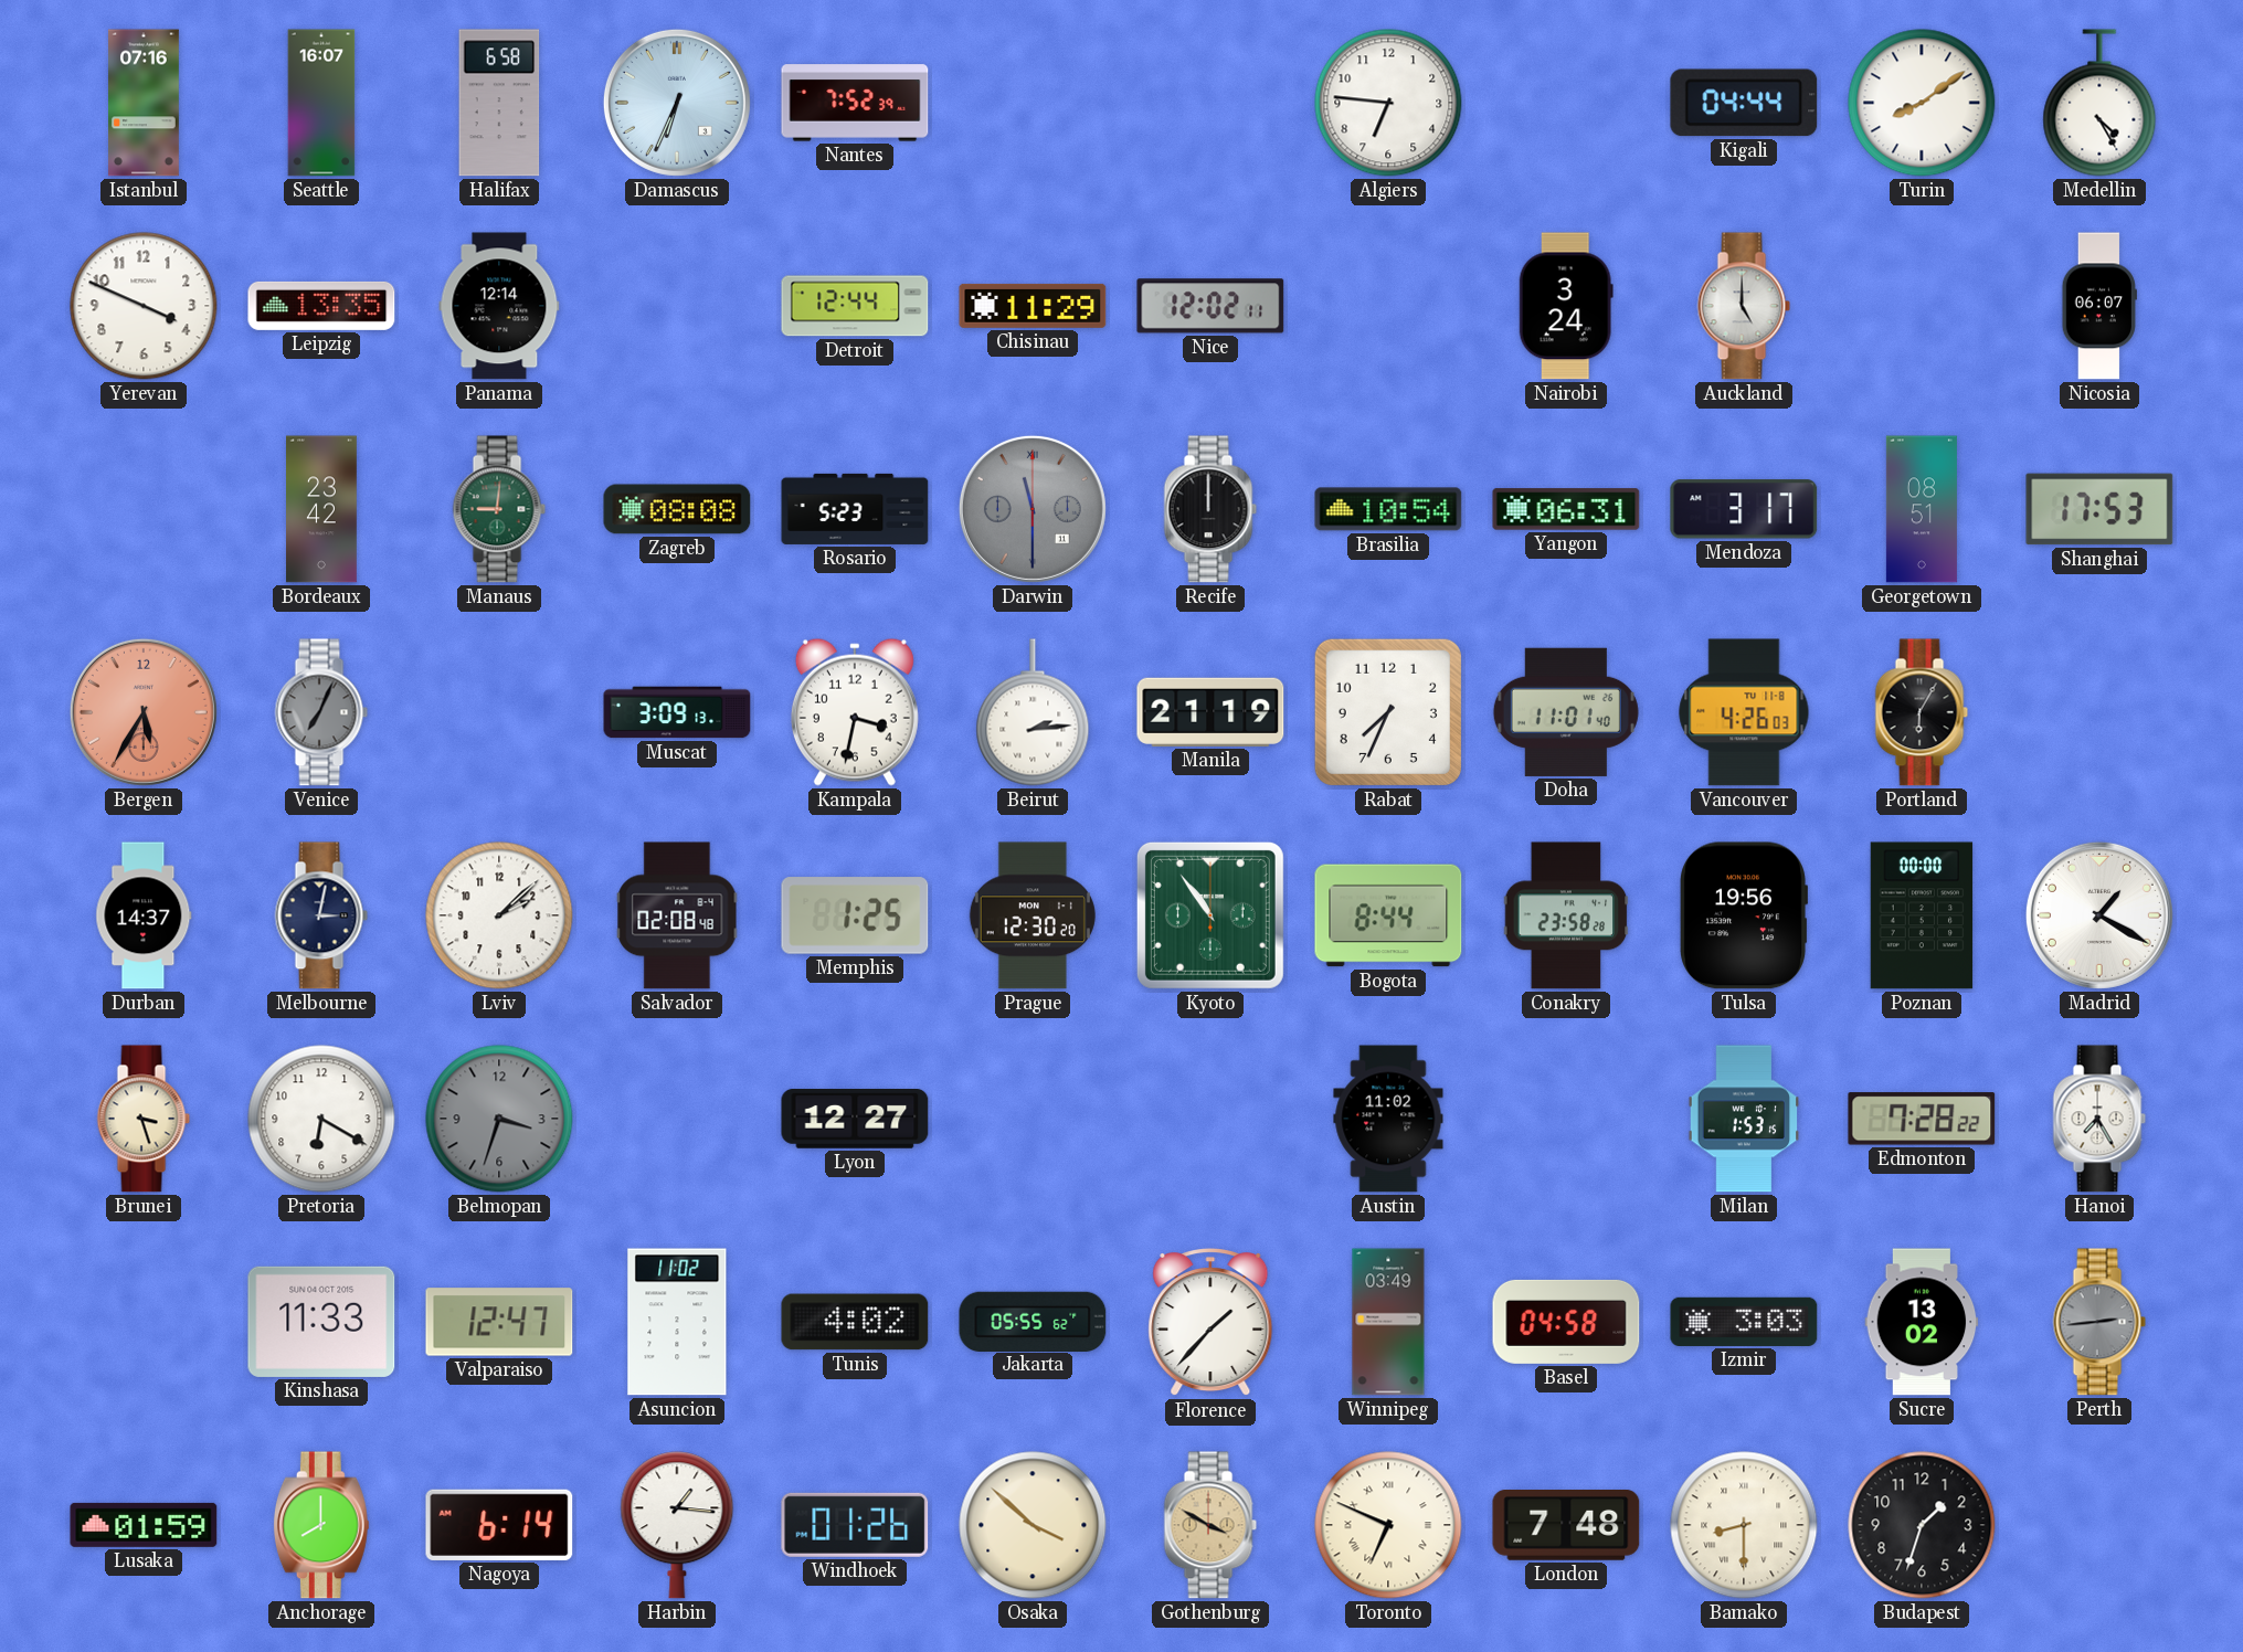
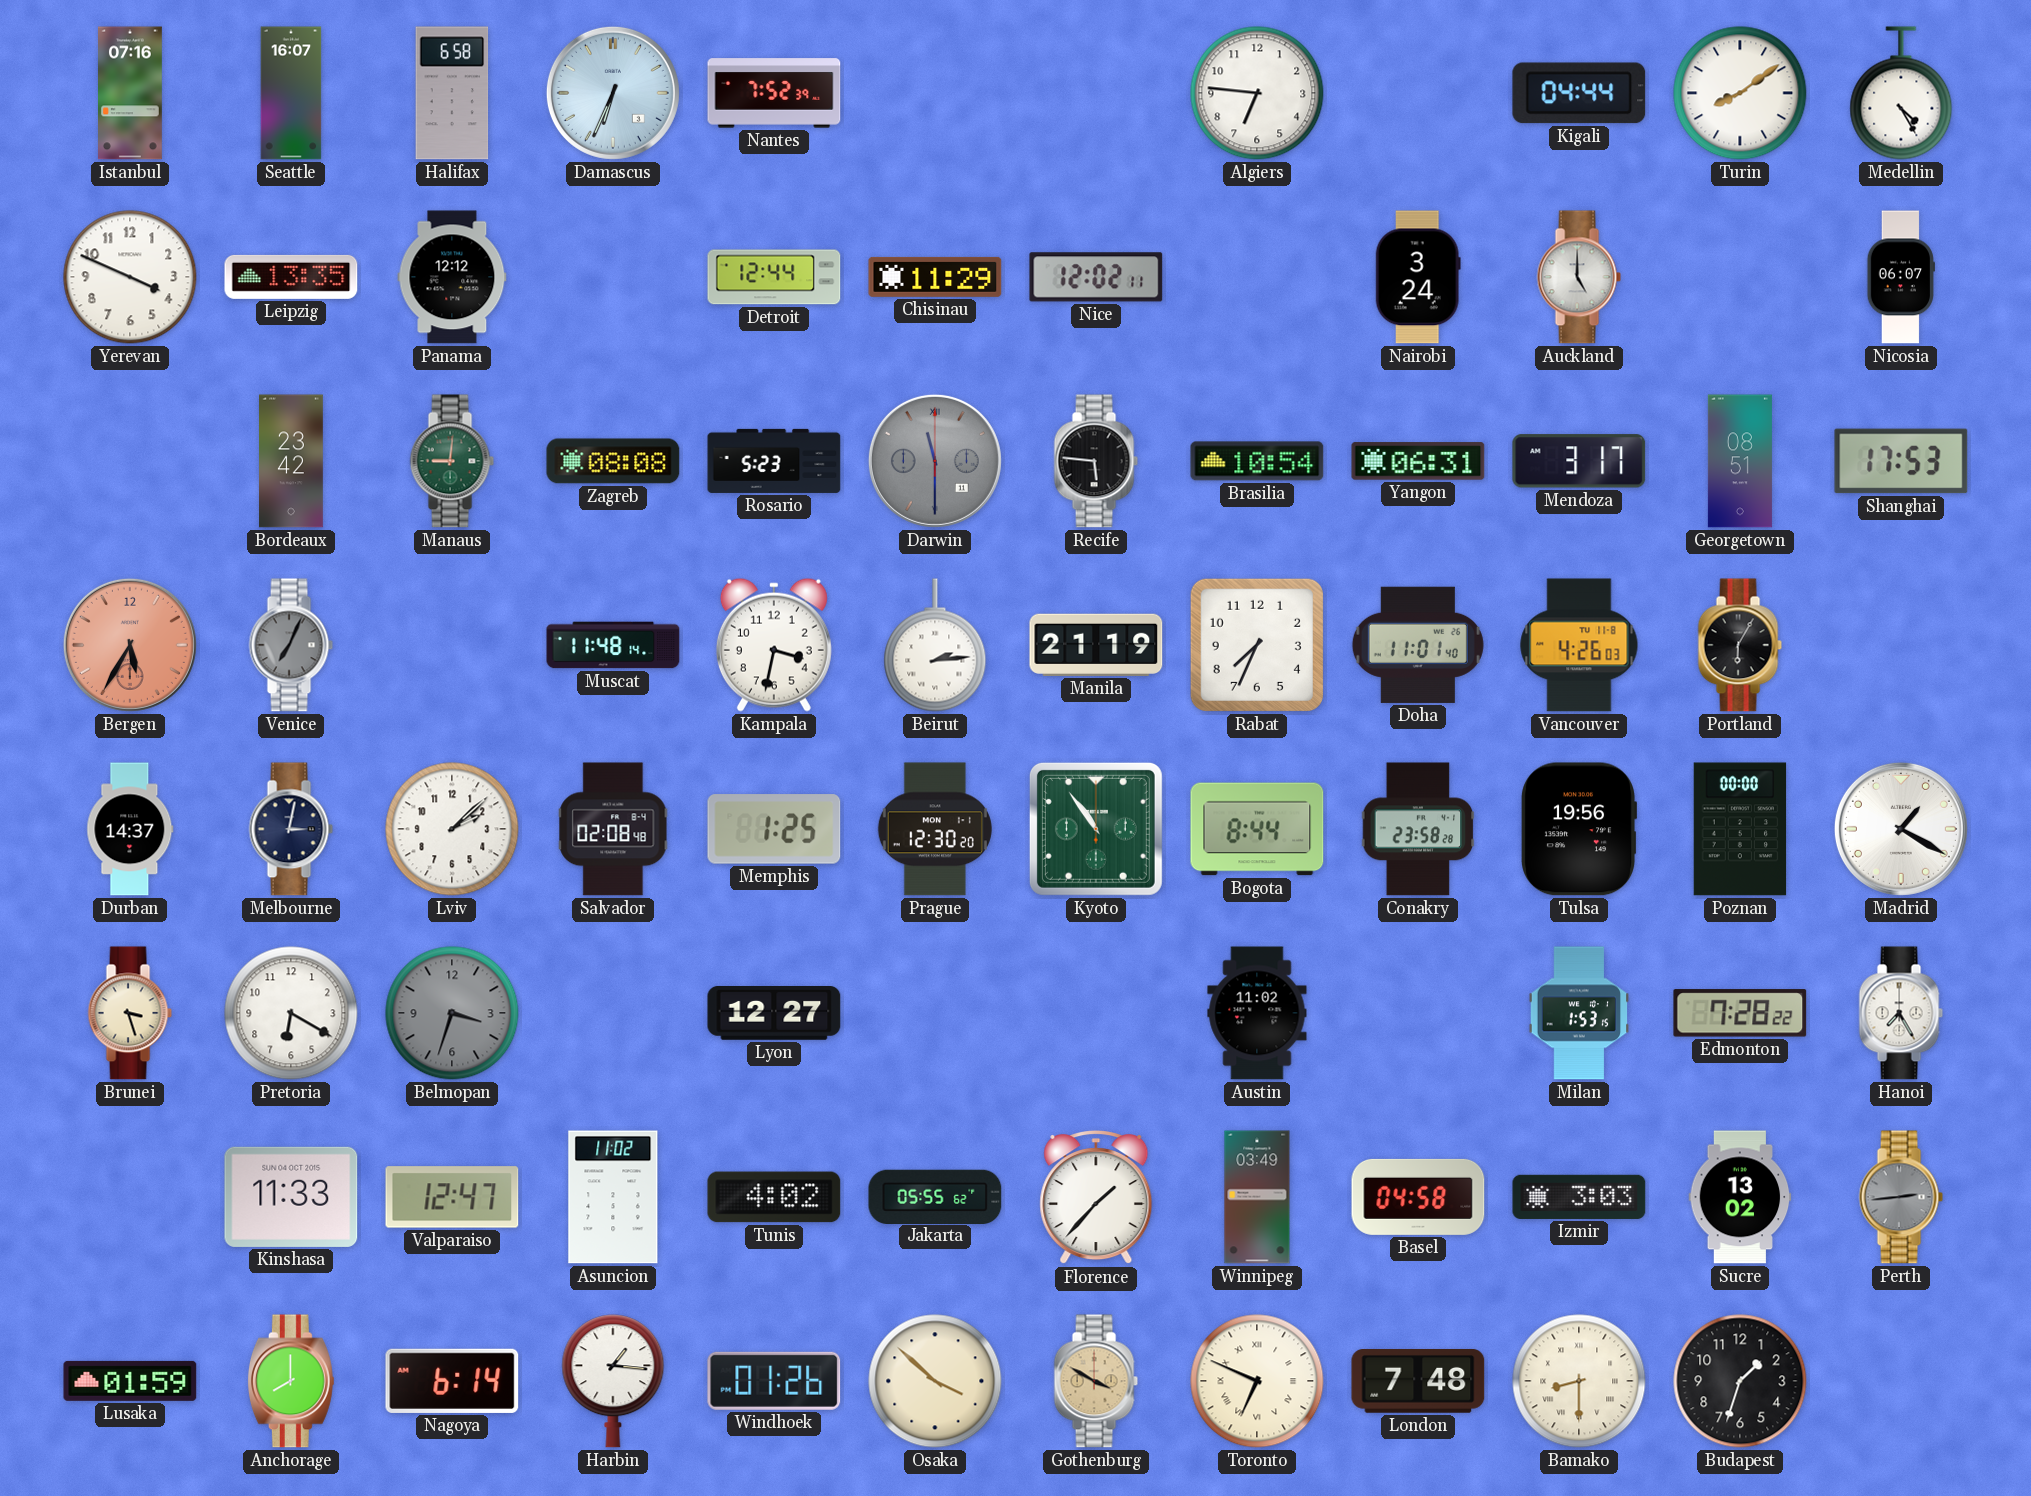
Panama: 12:14 -> 12:12
Recife: 12:00 -> 5:46
Muscat: 3:09 -> 11:48
